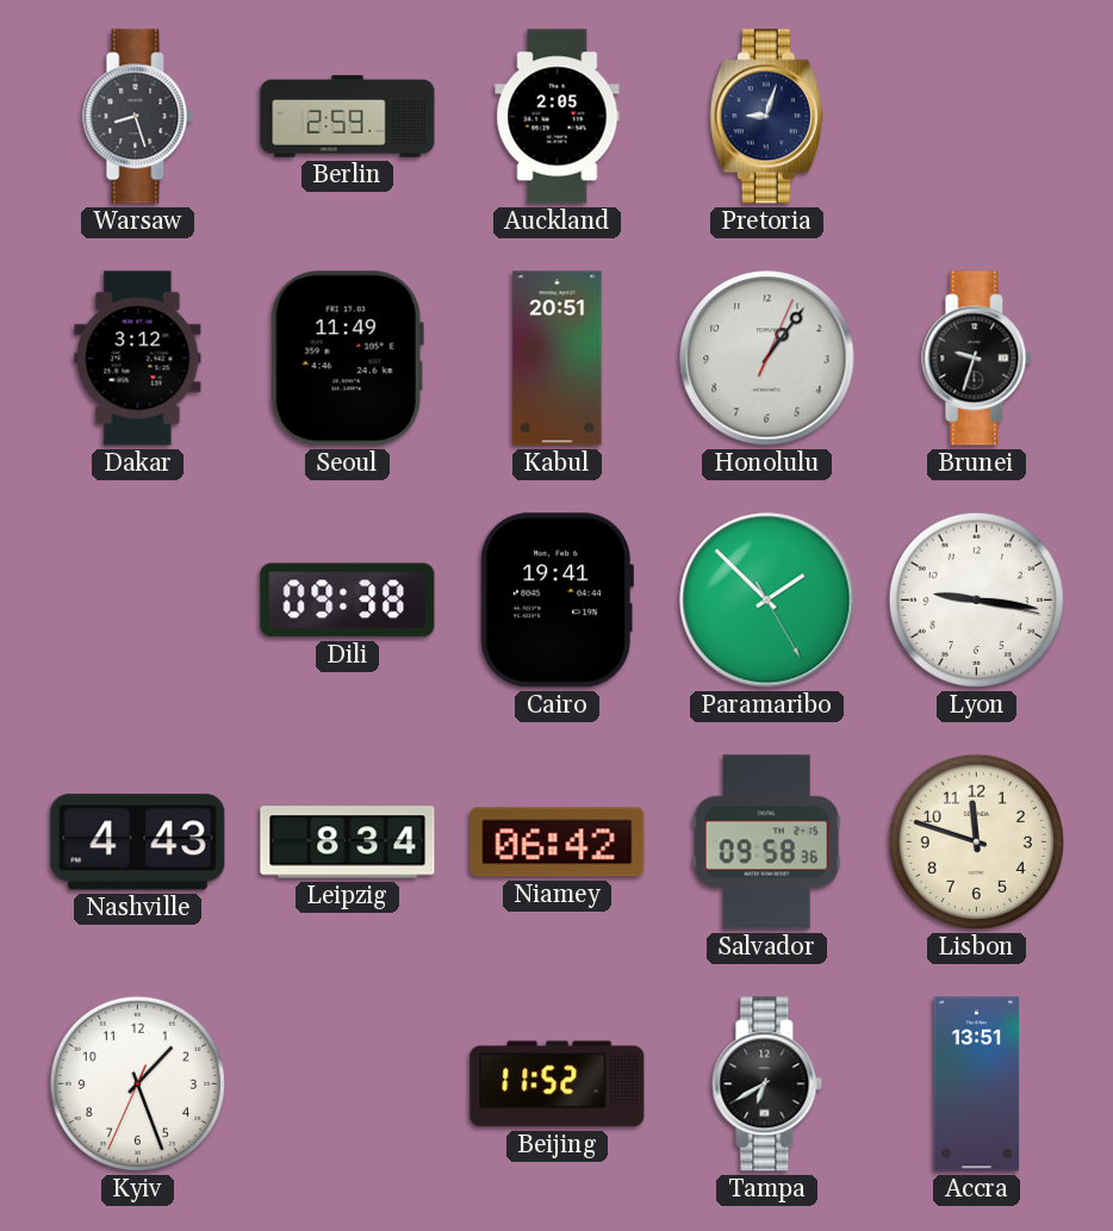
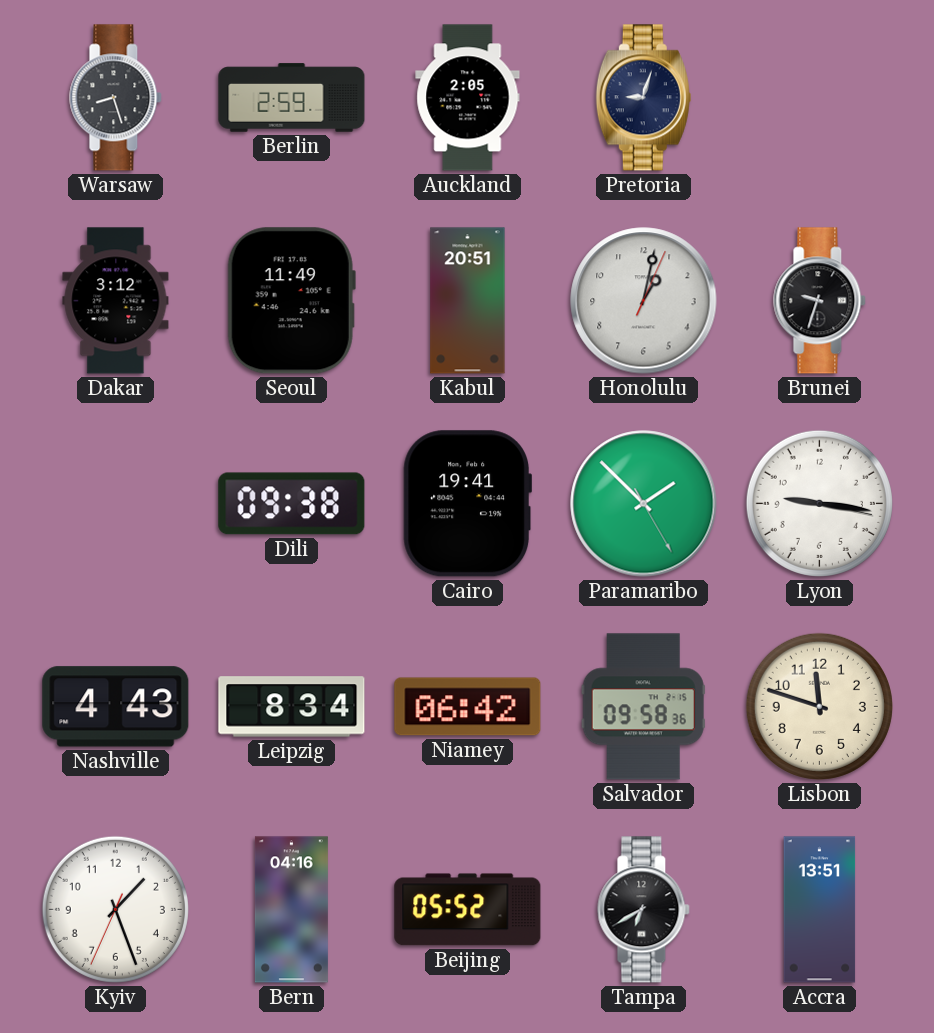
Honolulu: 1:06 -> 1:02
Bern: none -> 04:16
Beijing: 11:52 -> 05:52
